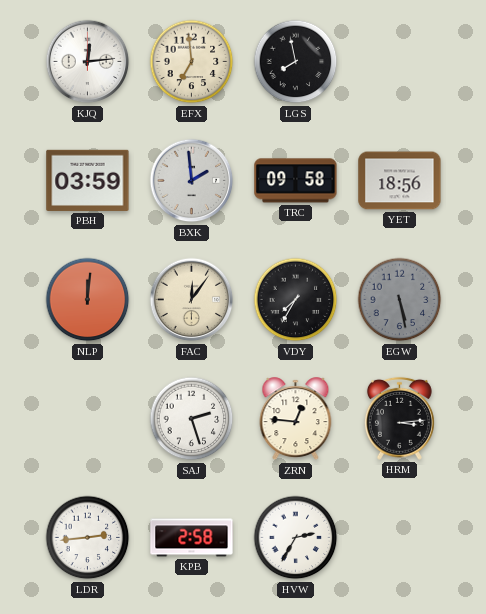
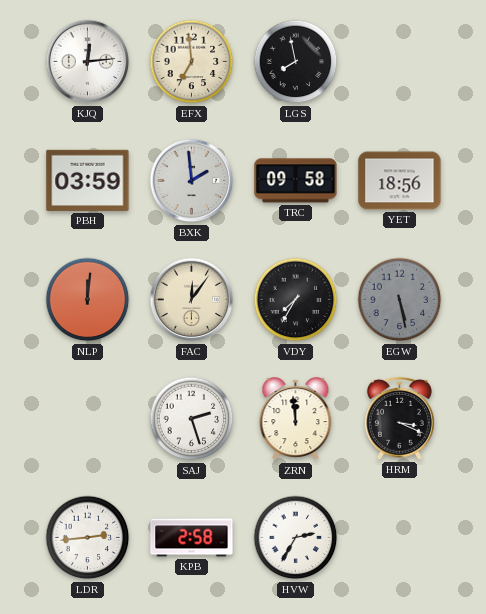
ZRN: 12:46 -> 11:59
HRM: 3:14 -> 3:19
